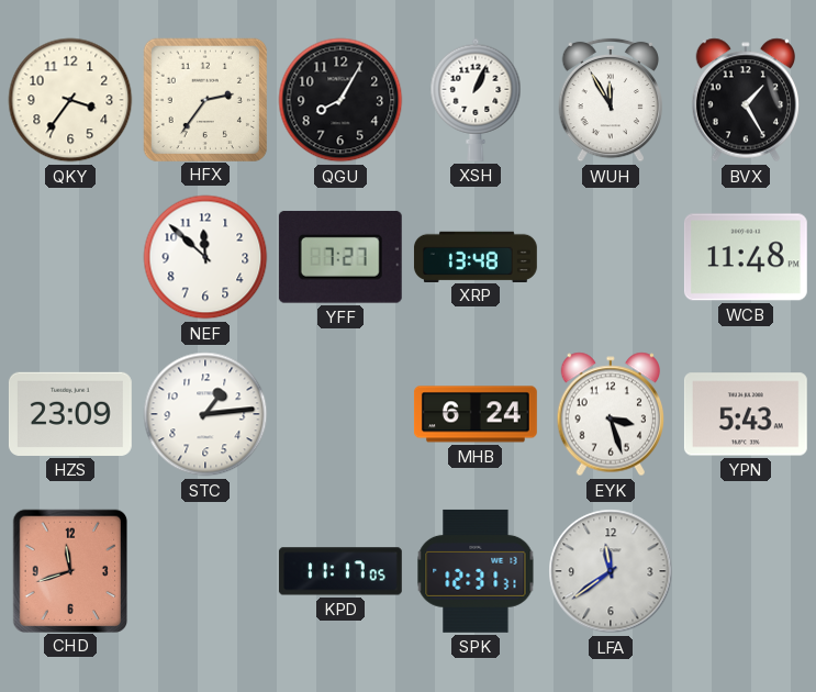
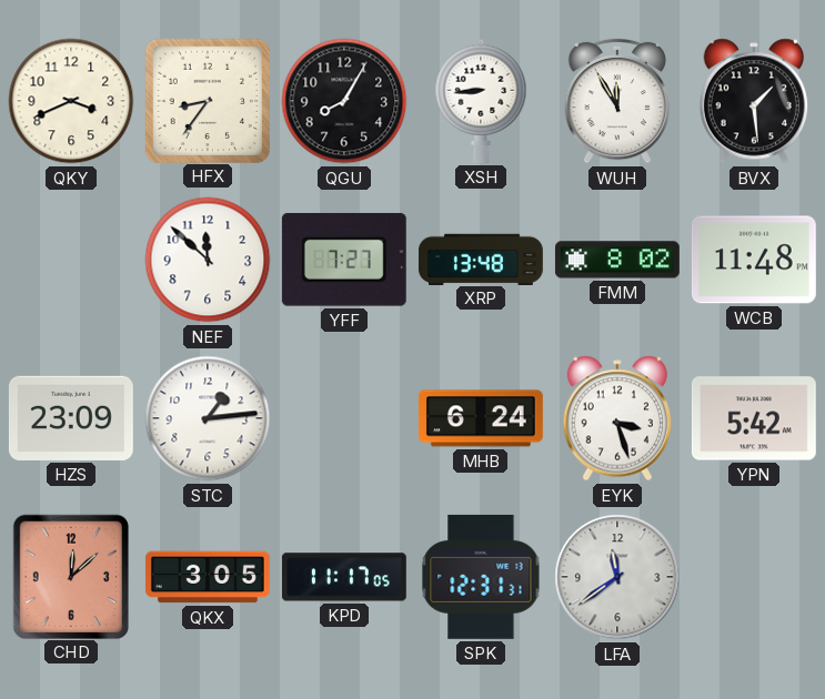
QKY: 3:36 -> 3:41
HFX: 2:36 -> 8:36
XSH: 1:04 -> 8:44
BVX: 1:25 -> 1:29
FMM: none -> 8:02
YPN: 5:43 -> 5:42
CHD: 11:42 -> 12:08
QKX: none -> 3:05
